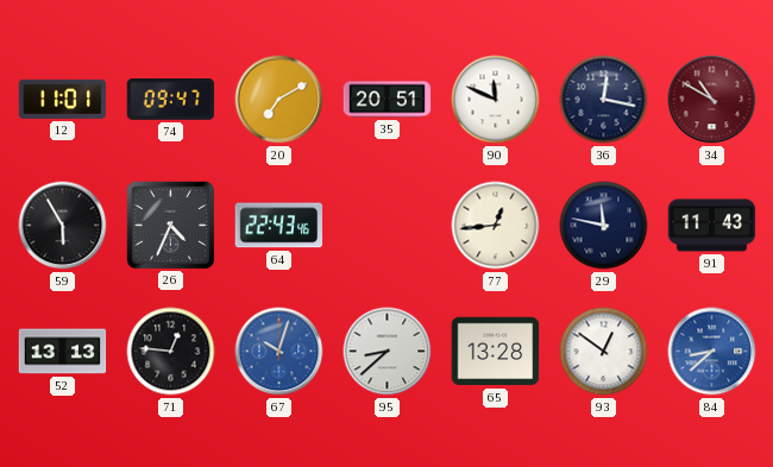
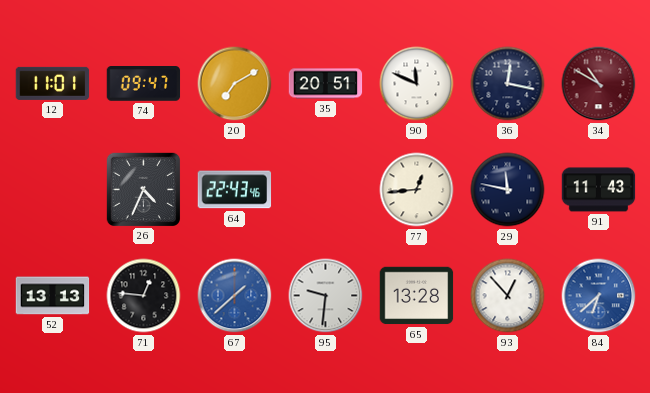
59: 5:55 -> none
67: 10:03 -> 1:38
95: 8:38 -> 9:31
93: 12:51 -> 12:53
84: 8:38 -> 6:38
